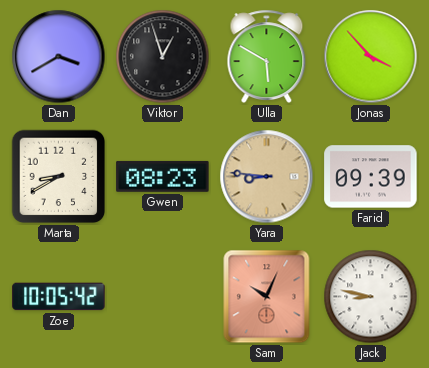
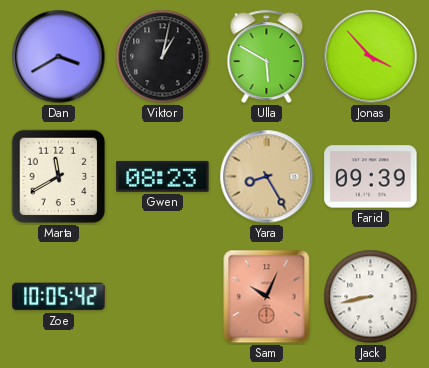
Viktor: 12:57 -> 1:02
Marta: 8:40 -> 11:40
Yara: 8:46 -> 8:25
Jack: 8:47 -> 8:43
